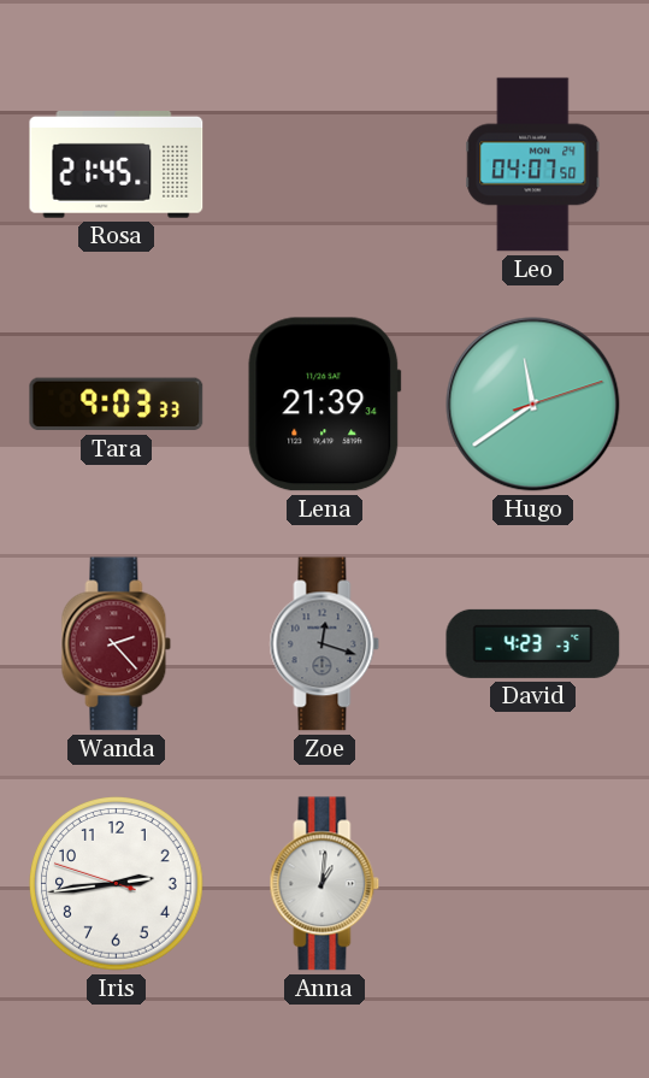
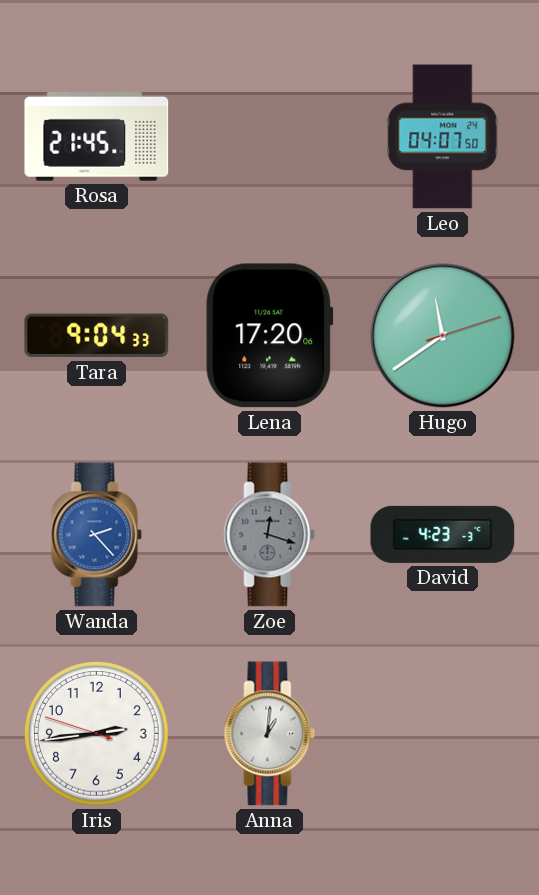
Tara: 9:03 -> 9:04
Lena: 21:39 -> 17:20
Wanda dial: burgundy -> blue
